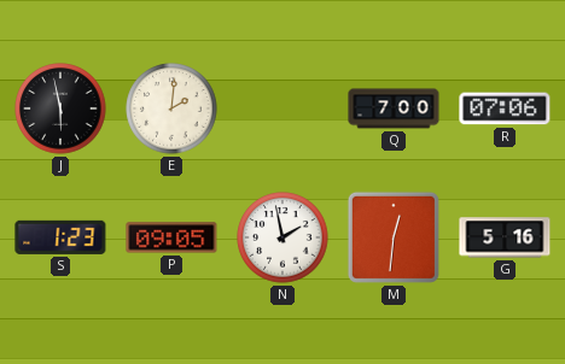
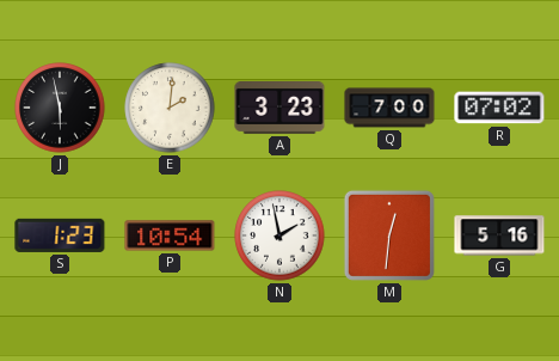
A: none -> 3:23
R: 07:06 -> 07:02
P: 09:05 -> 10:54
